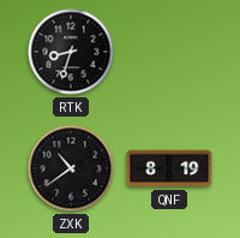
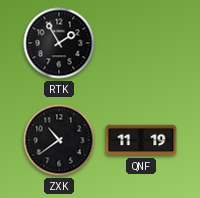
RTK: 8:33 -> 1:55
QNF: 8:19 -> 11:19
